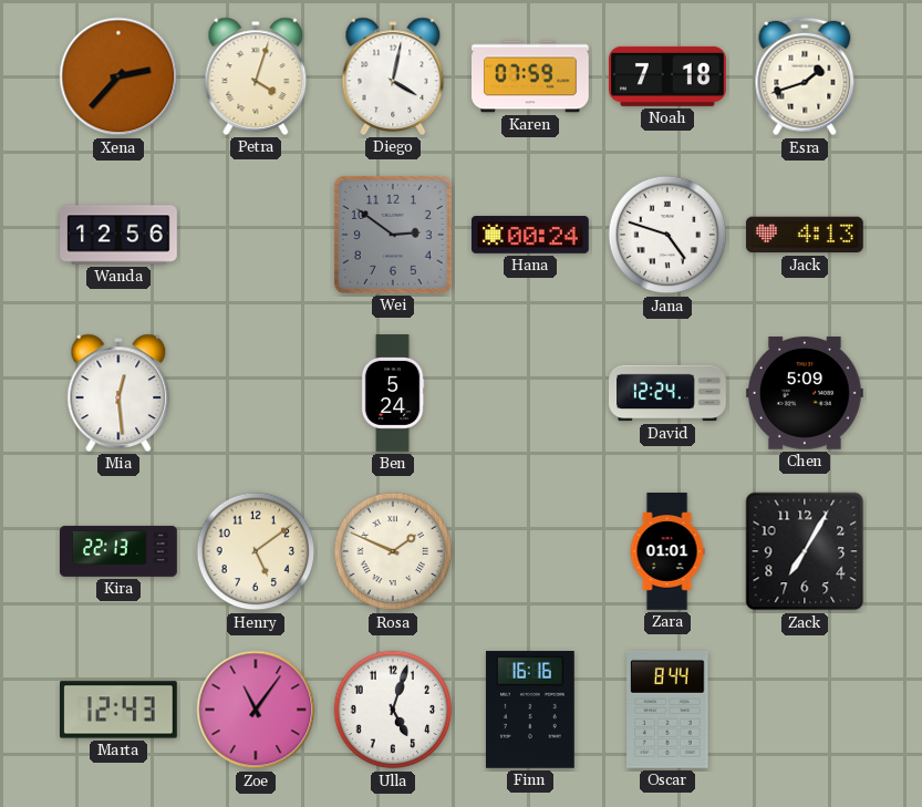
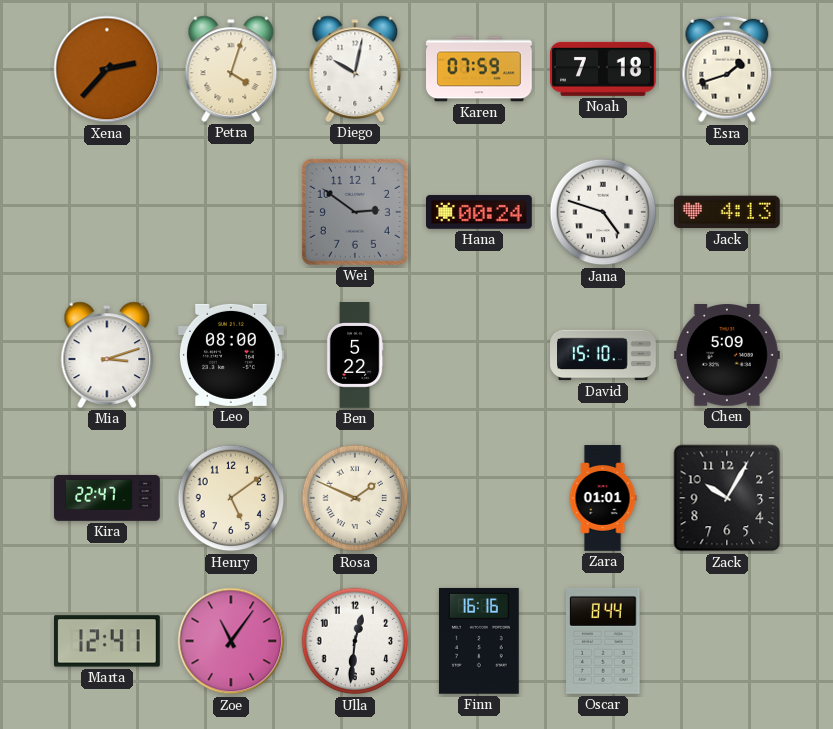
Diego: 4:02 -> 10:02
Wanda: 12:56 -> none
Mia: 12:29 -> 3:12
Leo: none -> 08:00
Ben: 5:24 -> 5:22
David: 12:24 -> 15:10
Kira: 22:13 -> 22:47
Zack: 7:05 -> 10:05
Marta: 12:43 -> 12:41
Ulla: 5:03 -> 12:31
